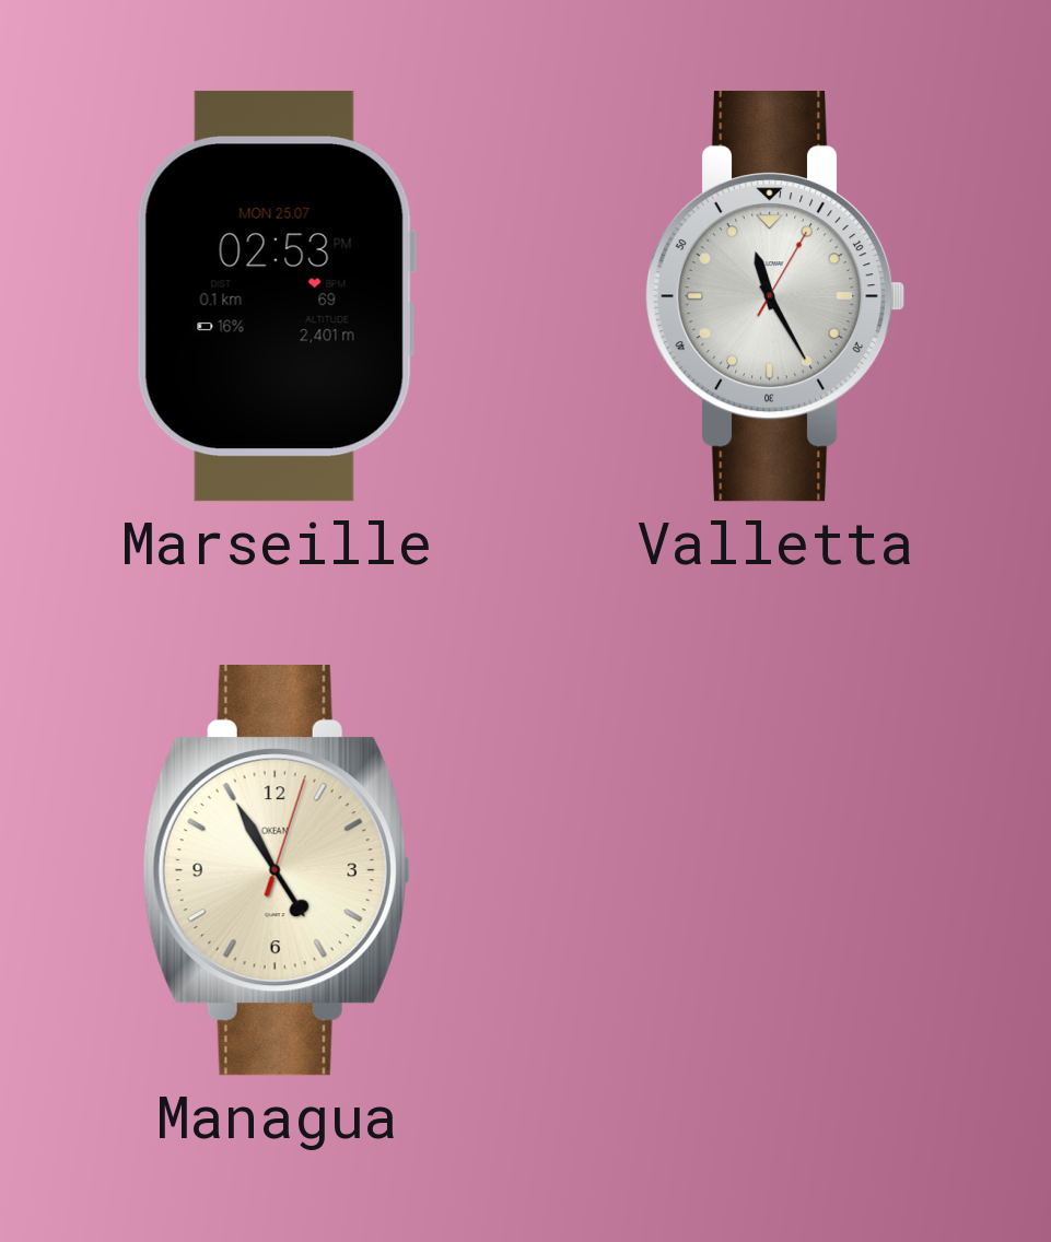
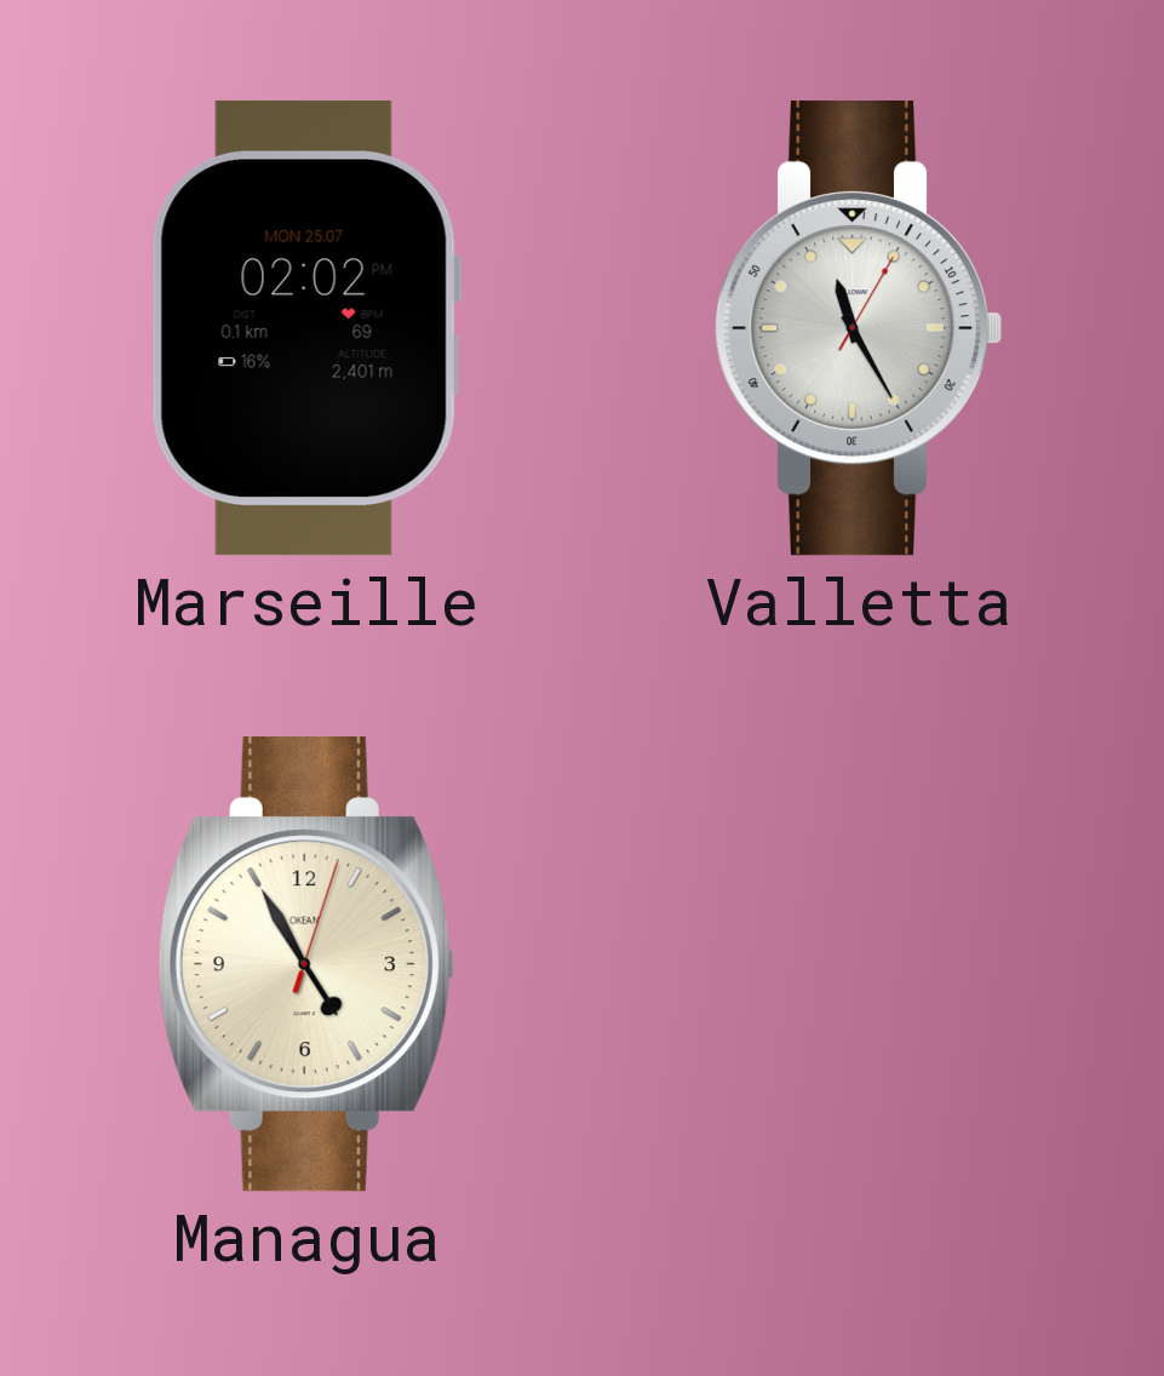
Marseille: 02:53 -> 02:02
